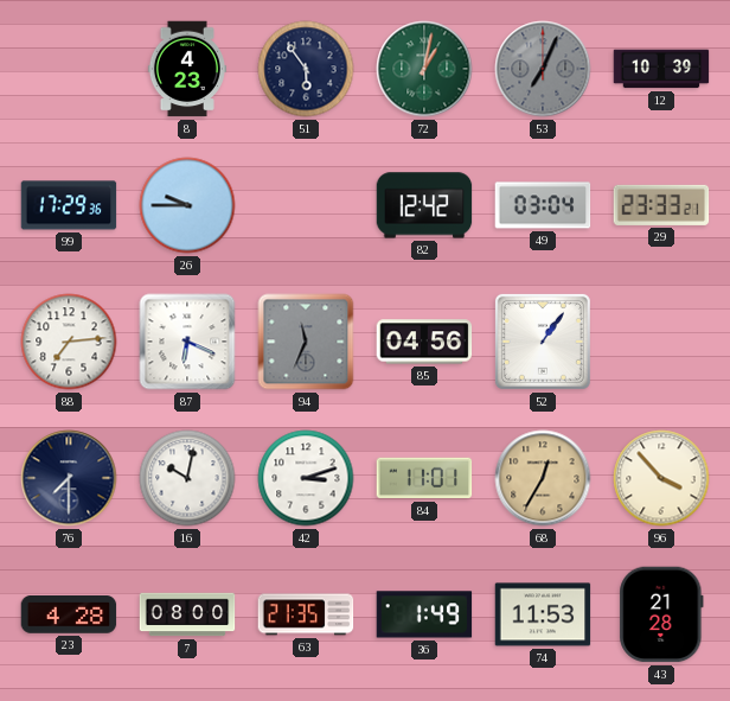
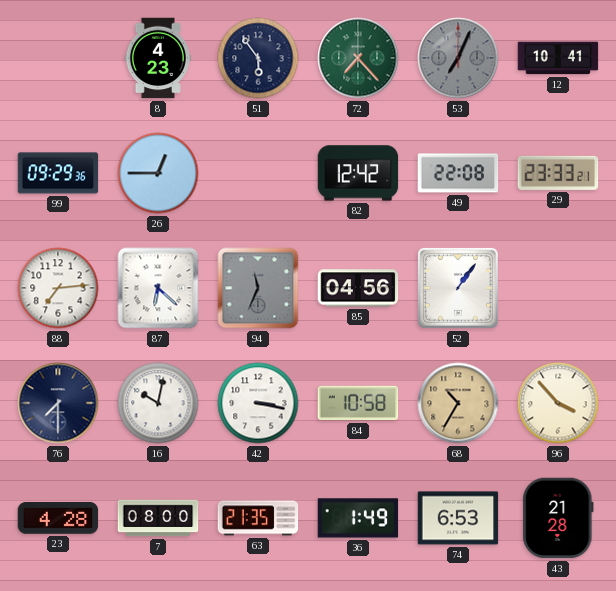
72: 1:02 -> 7:23
12: 10:39 -> 10:41
99: 17:29 -> 09:29
26: 9:45 -> 12:45
49: 03:04 -> 22:08
87: 6:19 -> 6:22
42: 3:12 -> 3:17
84: 11:01 -> 10:58
68: 12:35 -> 10:35
74: 11:53 -> 6:53
